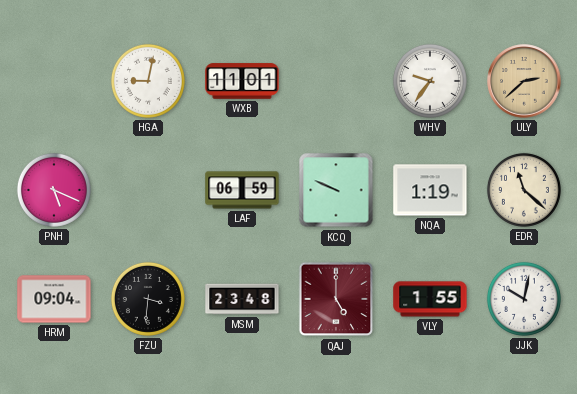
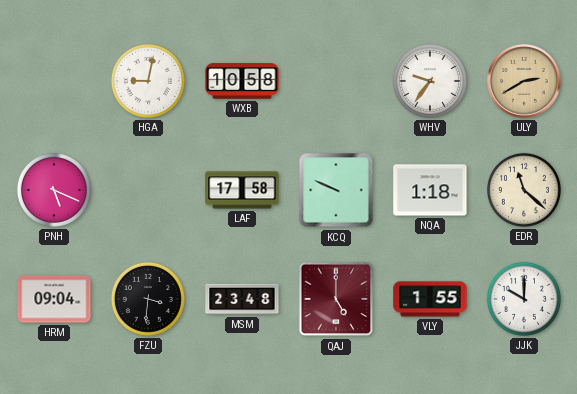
WXB: 11:01 -> 10:58
ULY: 2:38 -> 2:40
LAF: 06:59 -> 17:58
NQA: 1:19 -> 1:18
JJK: 10:02 -> 10:00
